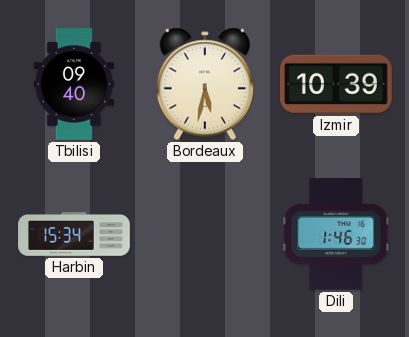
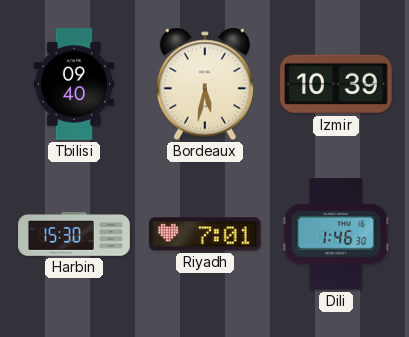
Harbin: 15:34 -> 15:30
Riyadh: none -> 7:01
